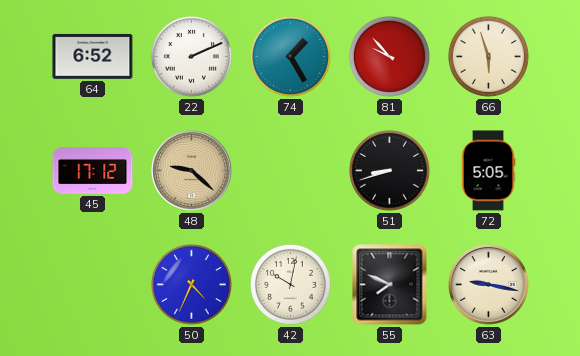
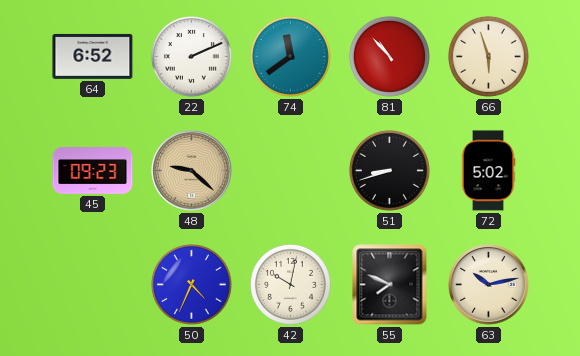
74: 1:25 -> 11:39
81: 9:53 -> 10:53
45: 17:12 -> 09:23
72: 5:05 -> 5:02
63: 9:17 -> 10:13
